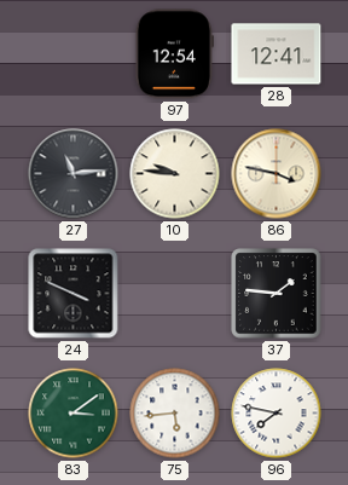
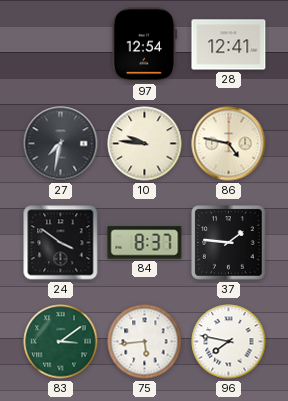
27: 11:14 -> 7:32
86: 3:47 -> 4:47
24: 3:49 -> 3:51
84: none -> 8:37
